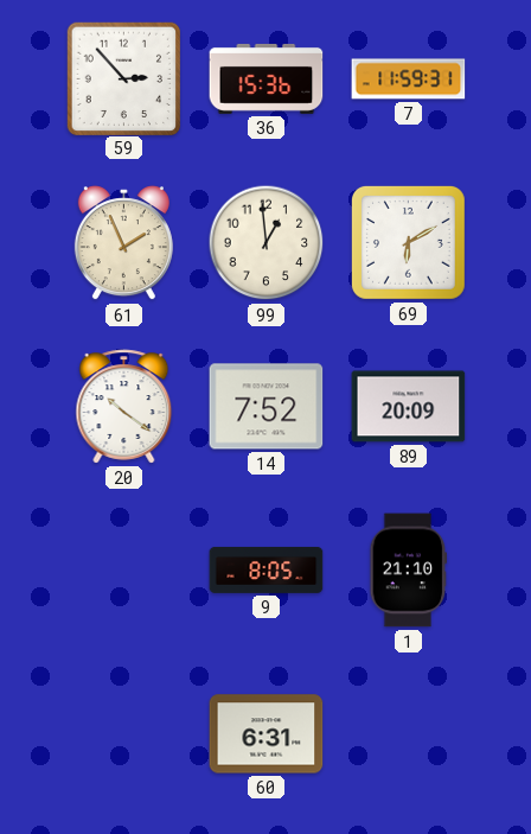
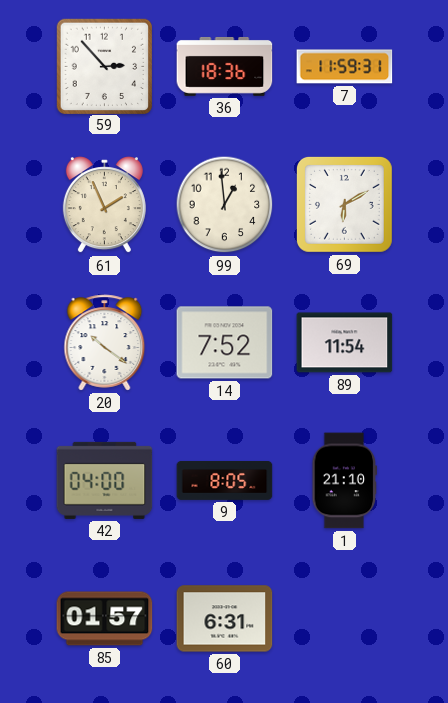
36: 15:36 -> 18:36
89: 20:09 -> 11:54
42: none -> 04:00
85: none -> 01:57
